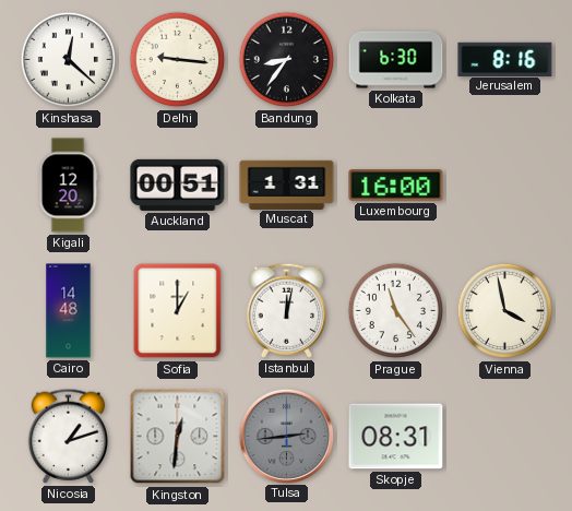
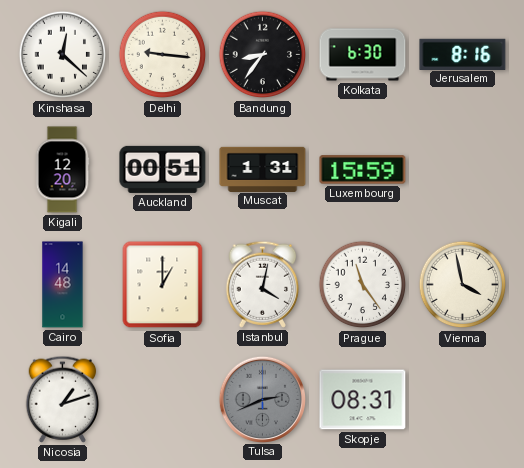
Luxembourg: 16:00 -> 15:59
Istanbul: 12:02 -> 4:02
Kingston: 12:31 -> none
Tulsa: 2:44 -> 2:41
